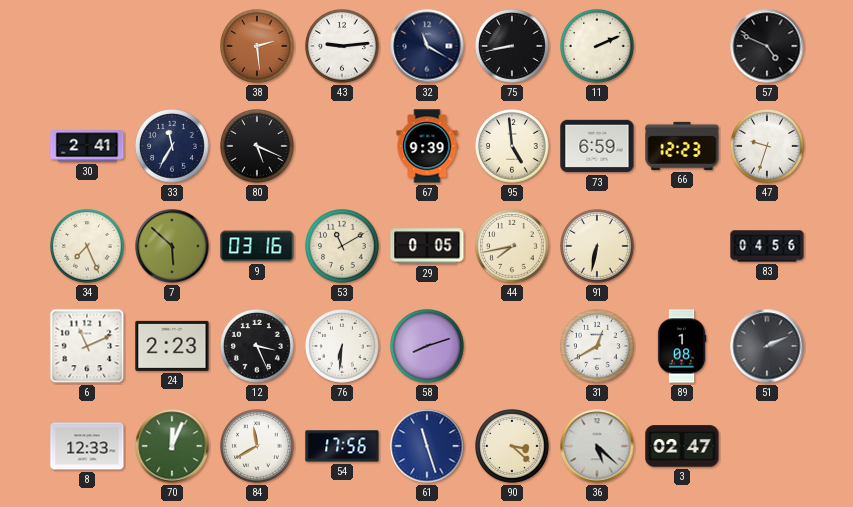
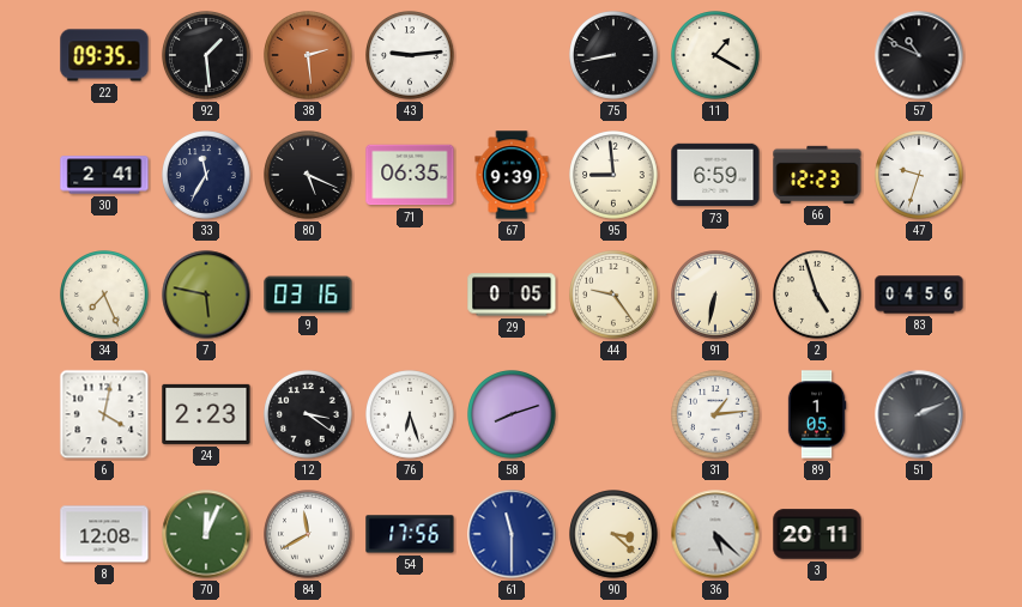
22: none -> 09:35
92: none -> 1:29
32: 11:20 -> none
11: 2:11 -> 1:20
57: 4:49 -> 10:49
71: none -> 06:35
95: 4:59 -> 8:59
7: 5:52 -> 5:47
53: 11:10 -> none
44: 7:43 -> 9:24
2: none -> 4:57
6: 11:11 -> 4:02
12: 3:26 -> 3:21
76: 6:31 -> 6:27
31: 12:40 -> 1:14
89: 1:08 -> 1:05
8: 12:33 -> 12:08
61: 11:27 -> 11:30
3: 02:47 -> 20:11
